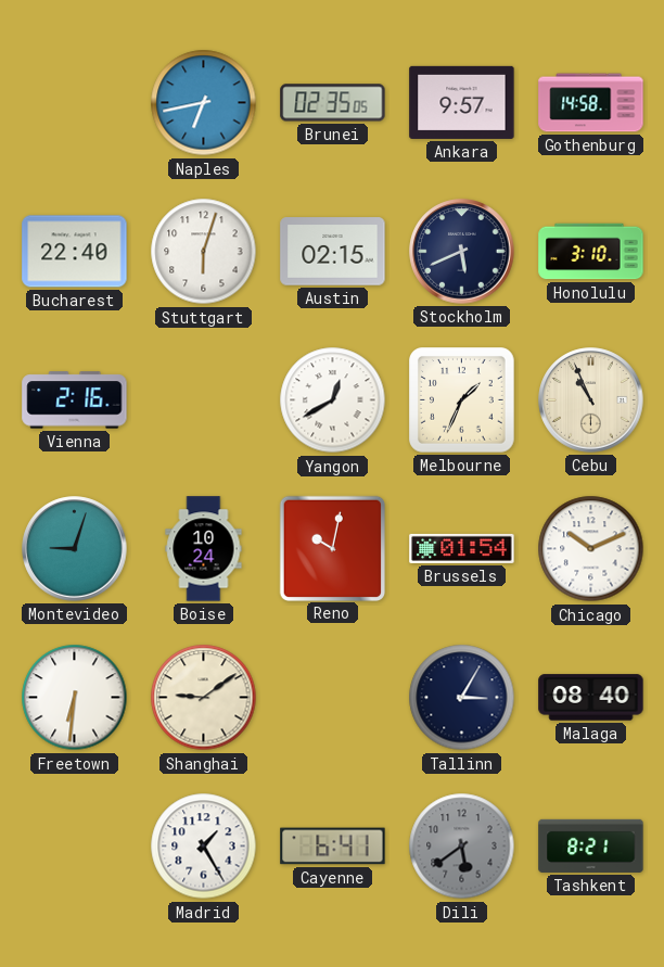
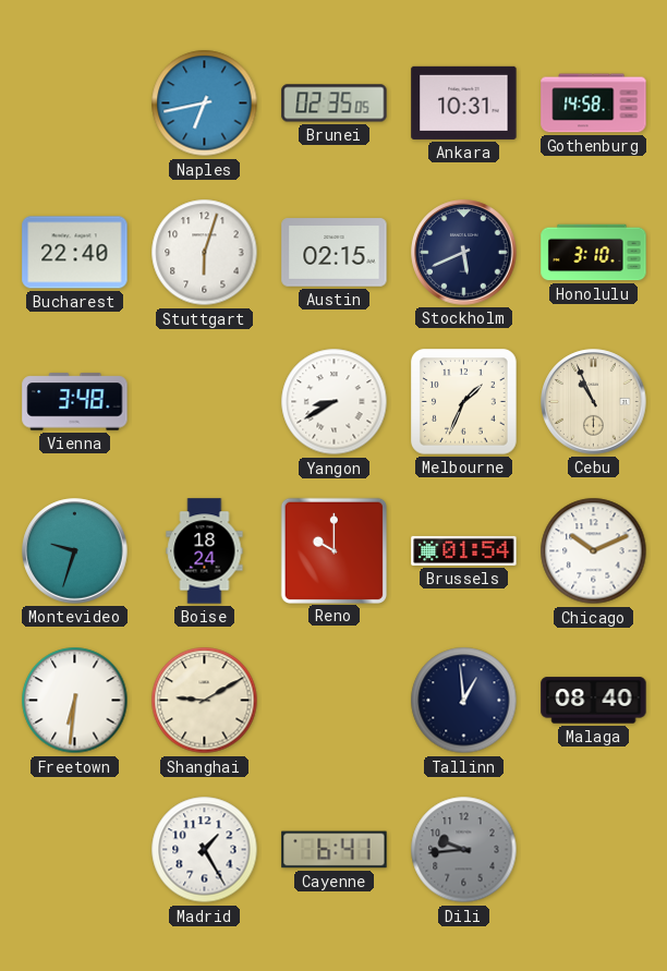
Ankara: 9:57 -> 10:31
Vienna: 2:16 -> 3:48
Yangon: 12:40 -> 8:40
Montevideo: 9:03 -> 9:33
Boise: 10:24 -> 18:24
Reno: 10:02 -> 10:00
Shanghai: 9:09 -> 9:10
Tallinn: 3:05 -> 12:59
Dili: 5:39 -> 9:44
Tashkent: 8:21 -> none
